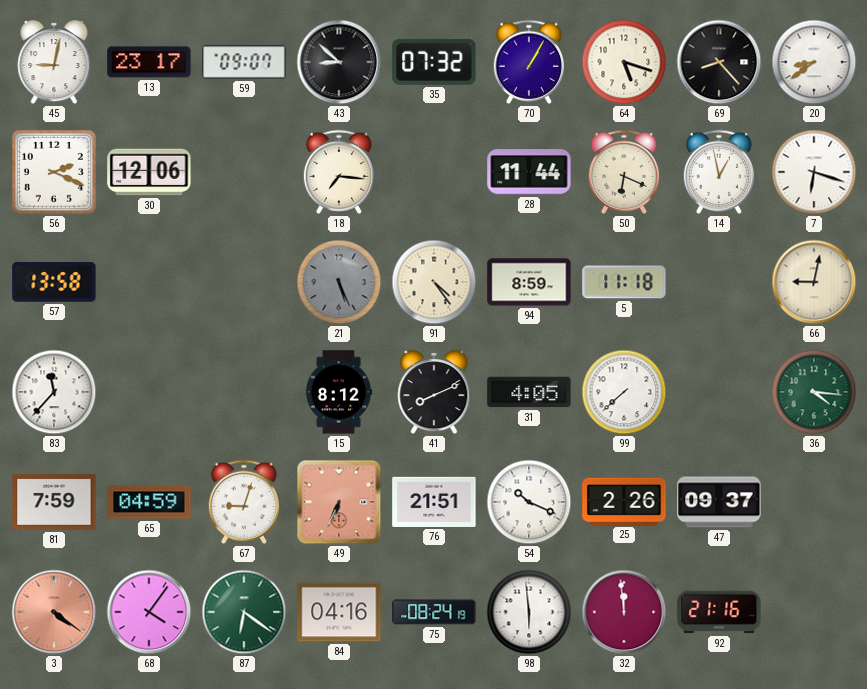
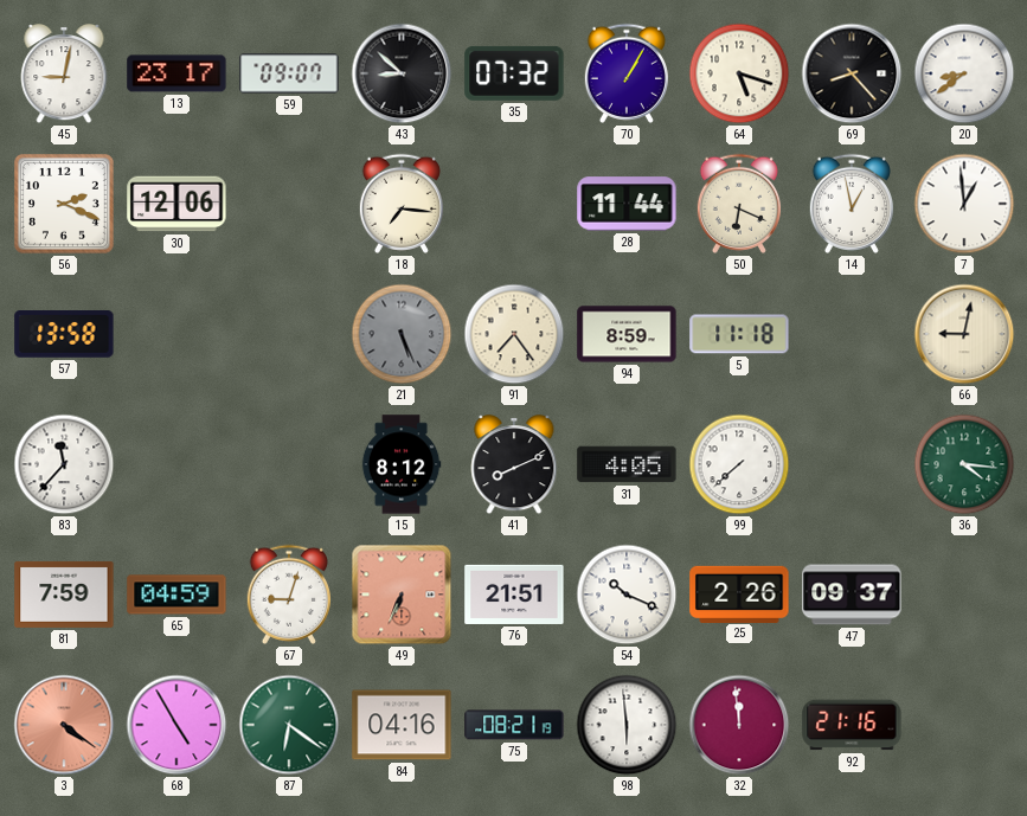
7: 6:18 -> 12:59
91: 4:24 -> 7:24
68: 4:06 -> 4:55
75: 08:24 -> 08:21
